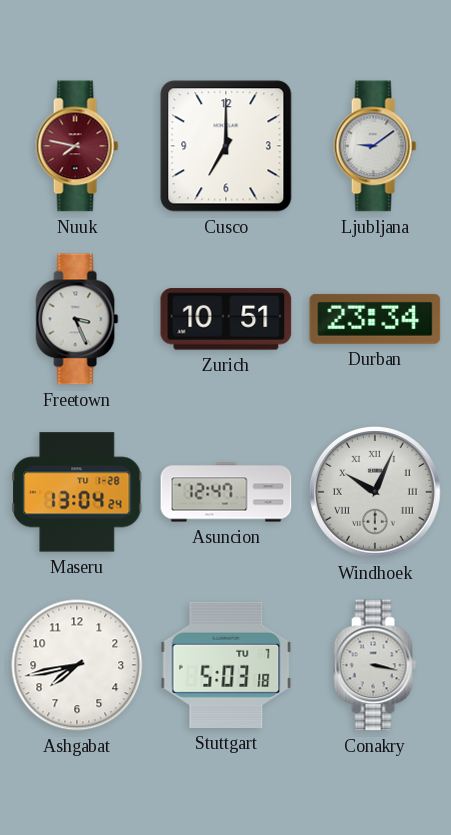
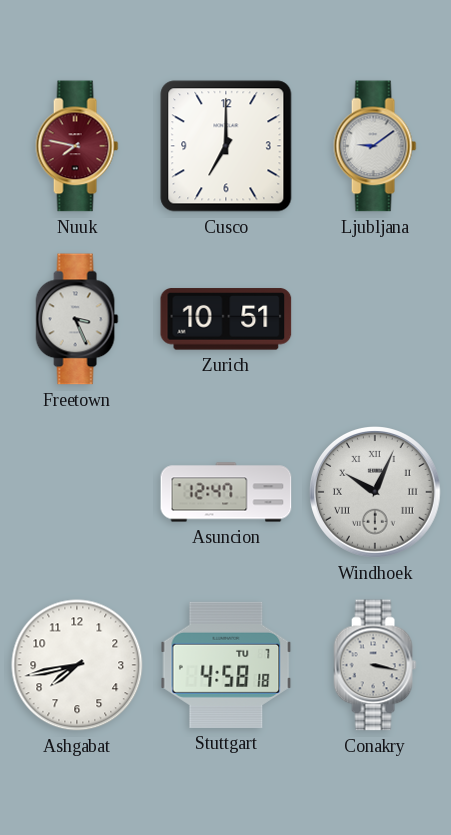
Durban: 23:34 -> none
Maseru: 13:04 -> none
Stuttgart: 5:03 -> 4:58
